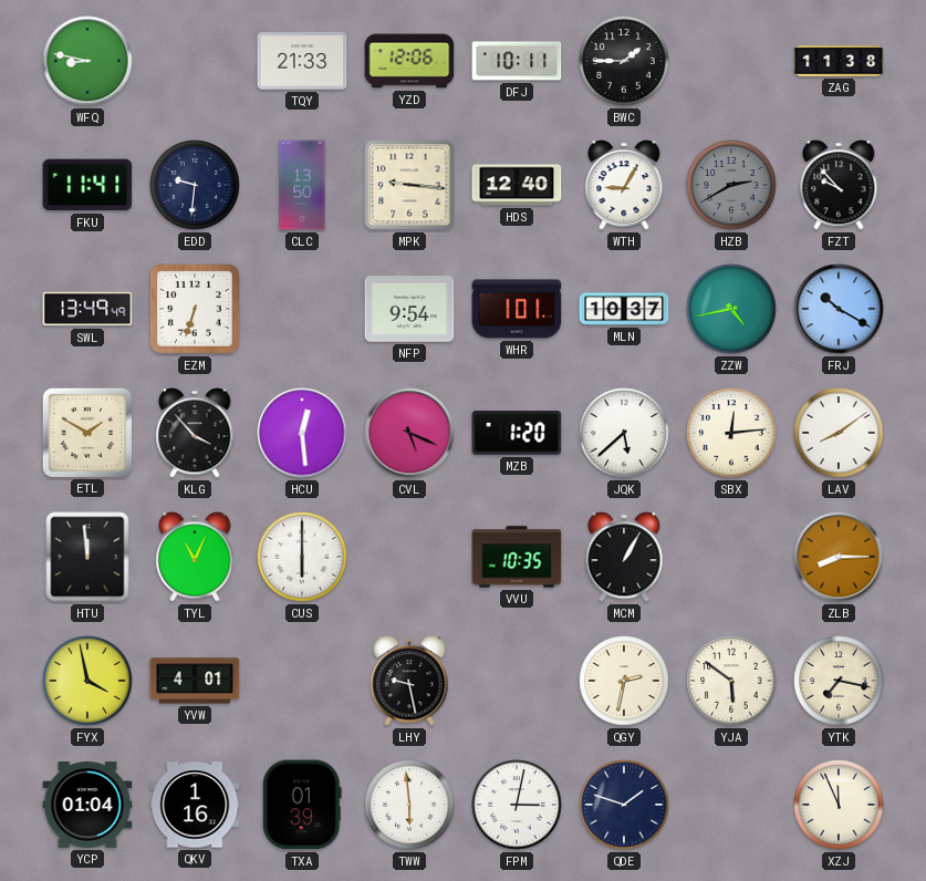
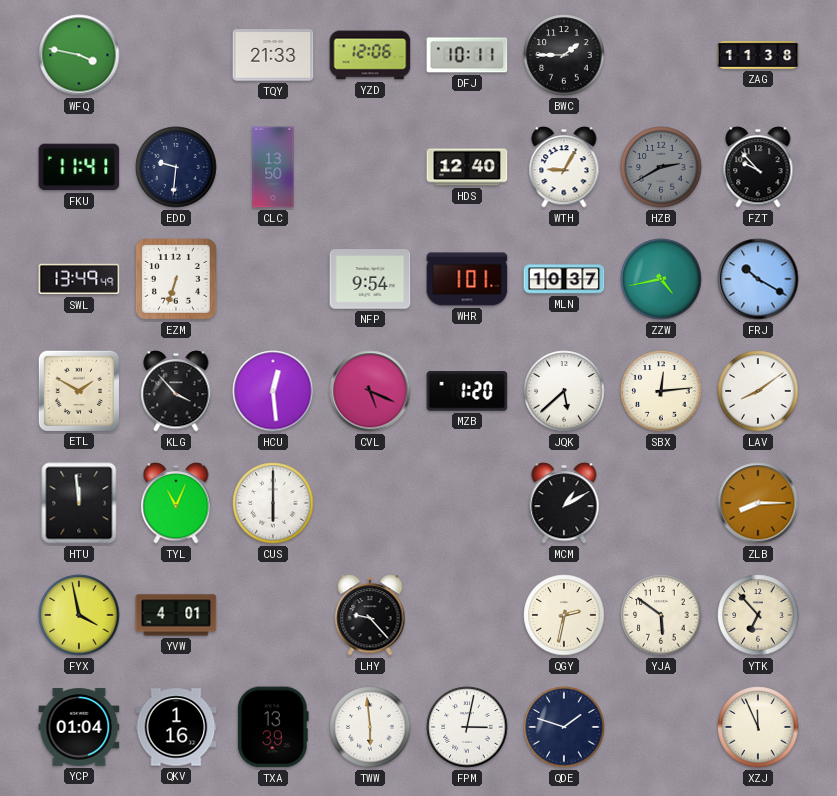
WFQ: 8:47 -> 3:47
MPK: 9:16 -> none
VVU: 10:35 -> none
MCM: 1:05 -> 1:10
LHY: 9:28 -> 9:23
YTK: 7:17 -> 6:53
TXA: 01:39 -> 13:39
